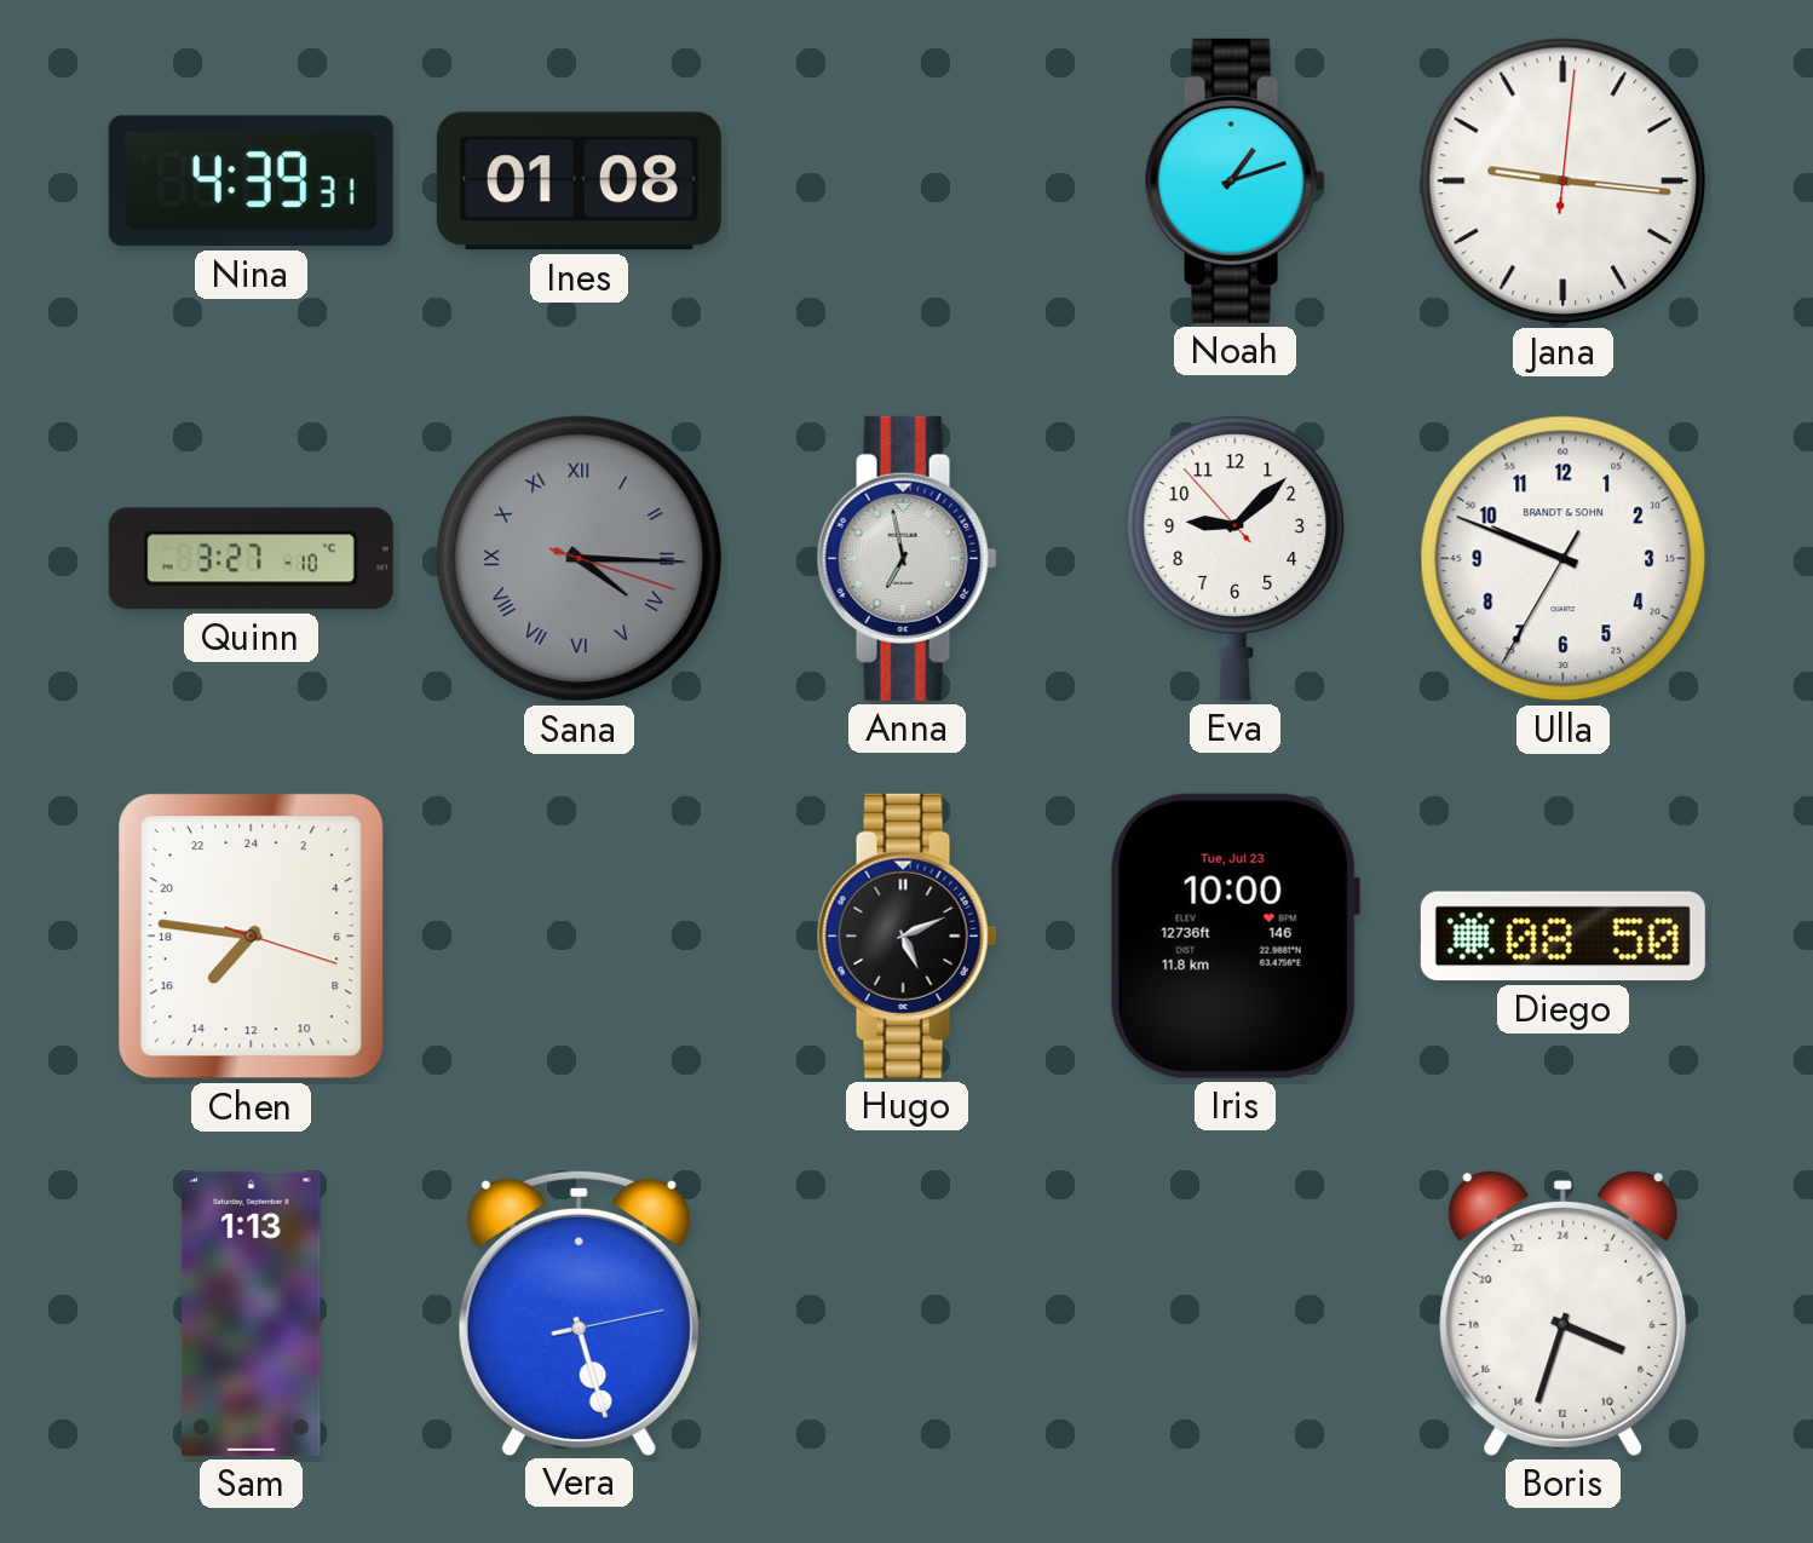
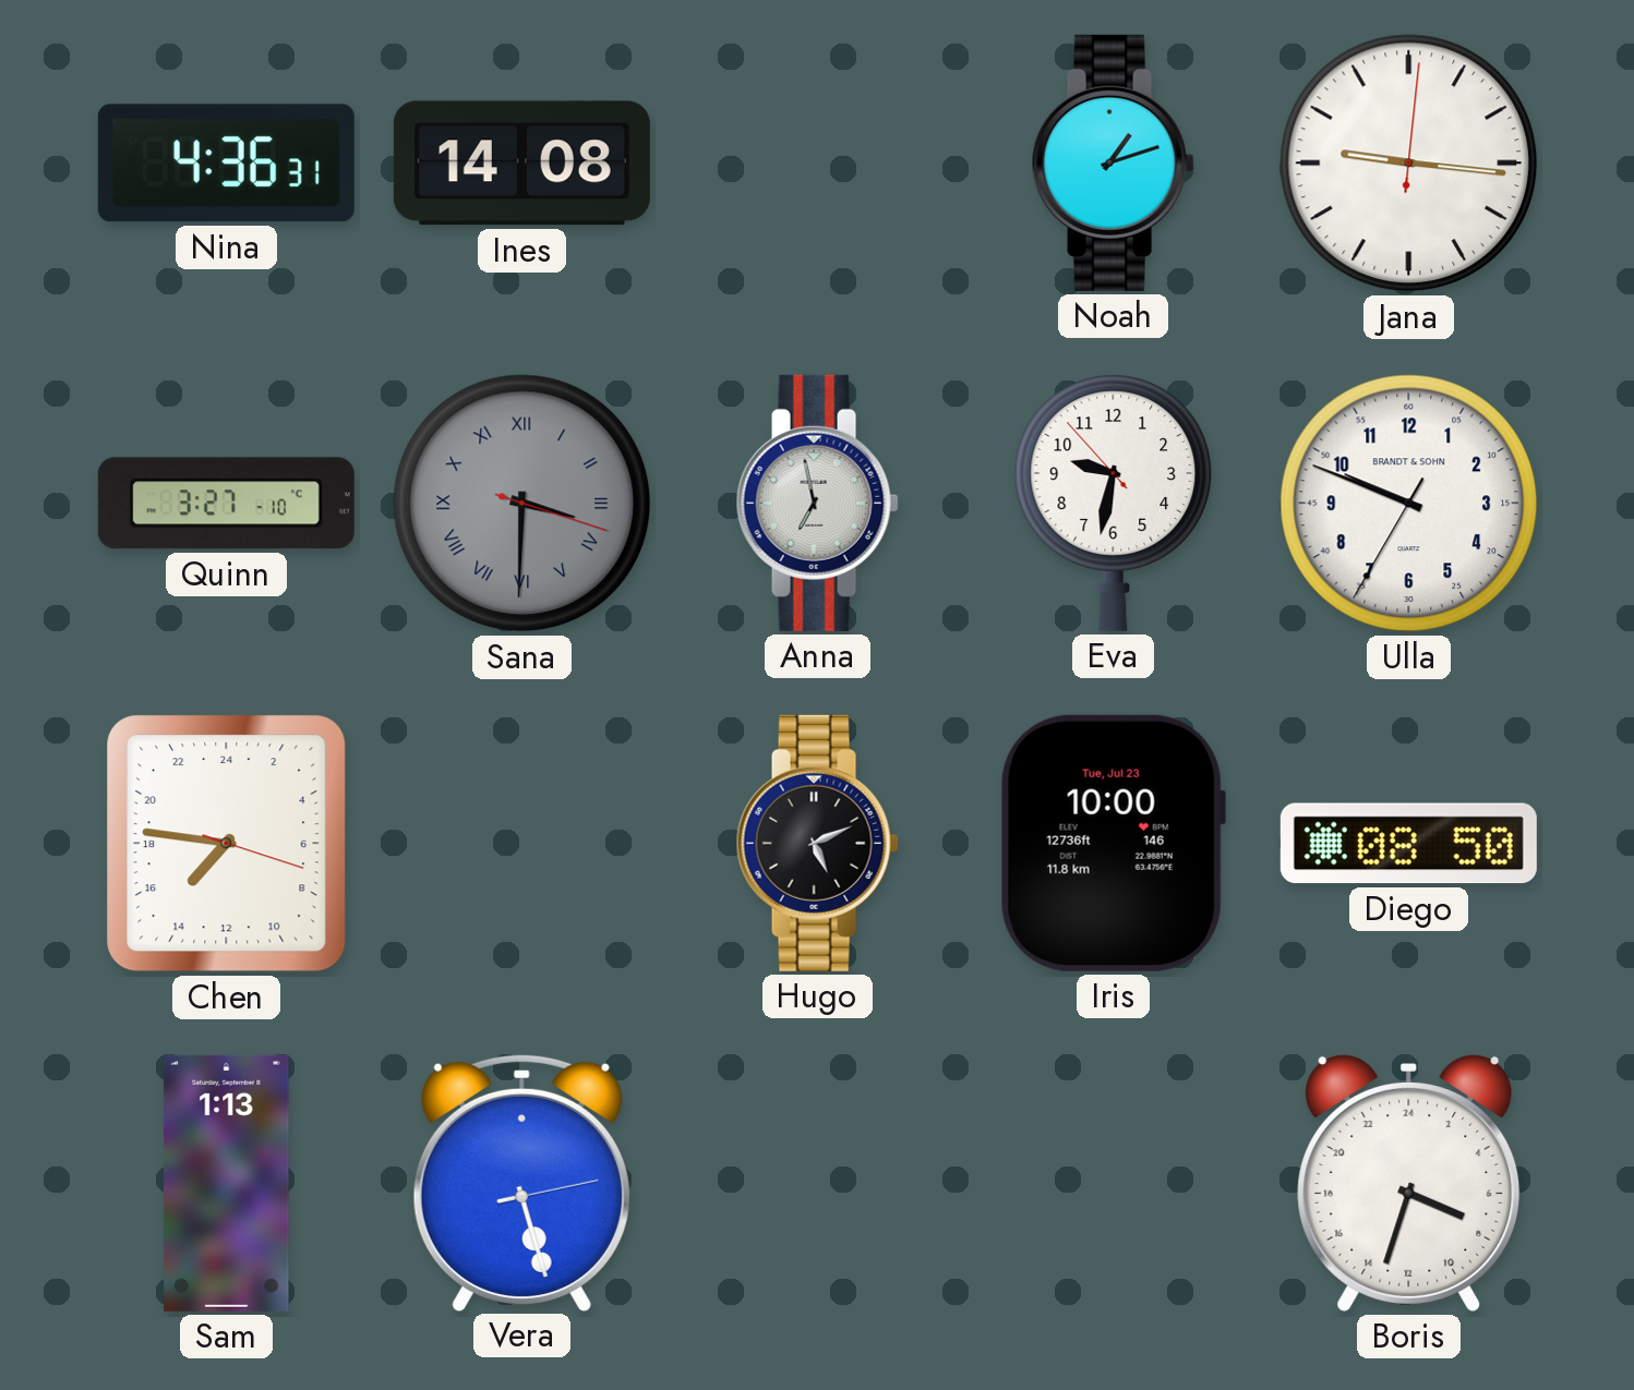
Nina: 4:39 -> 4:36
Ines: 01:08 -> 14:08
Sana: 4:15 -> 3:30
Eva: 9:07 -> 9:31
